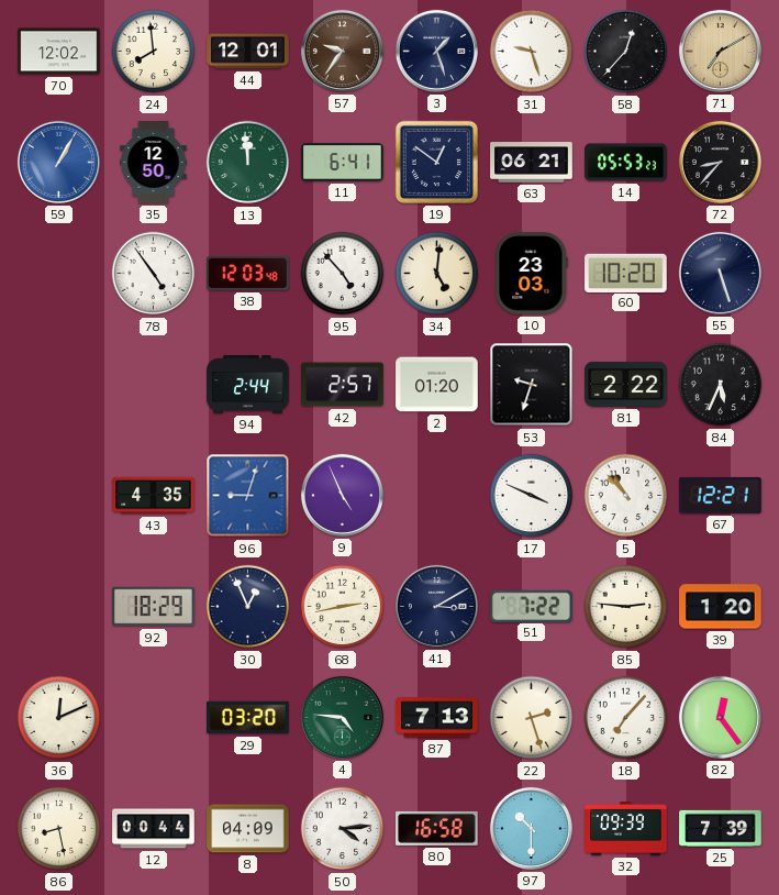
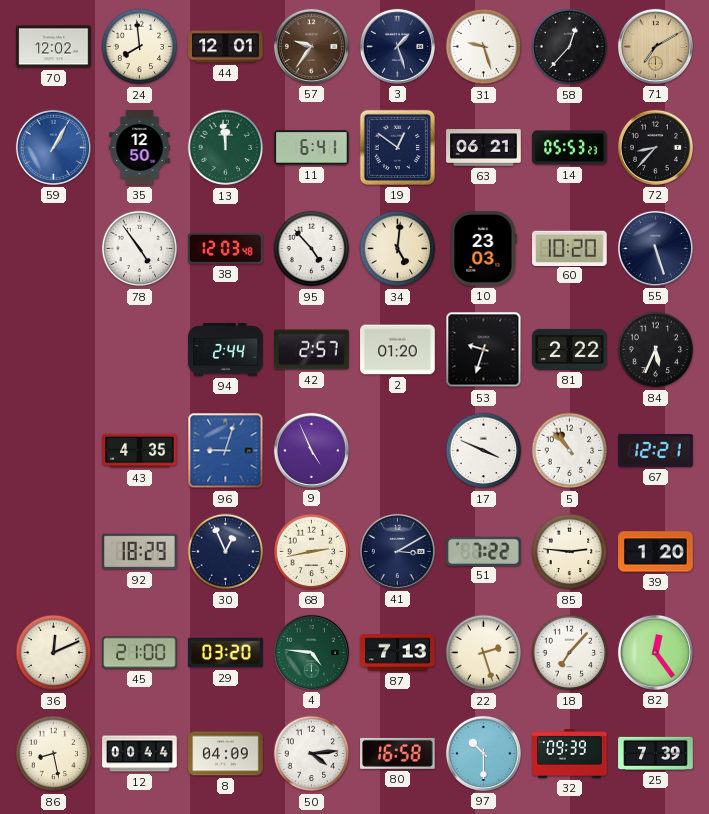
45: none -> 21:00
